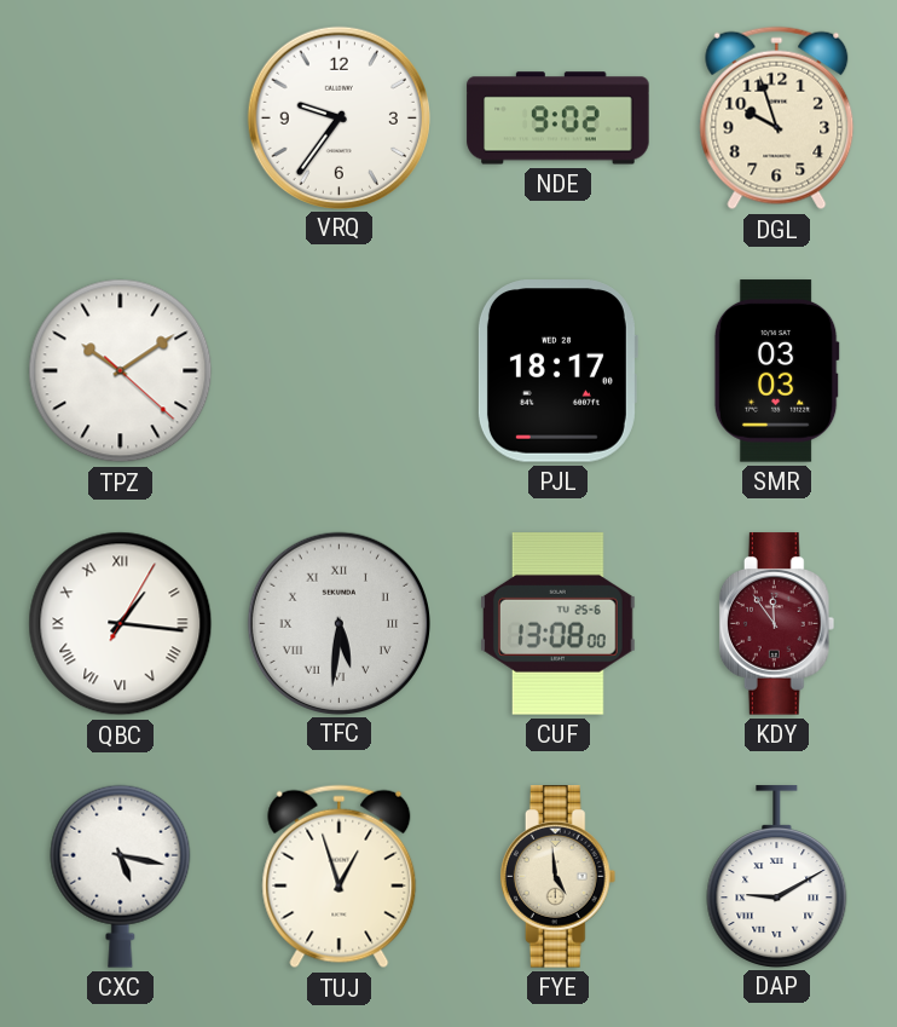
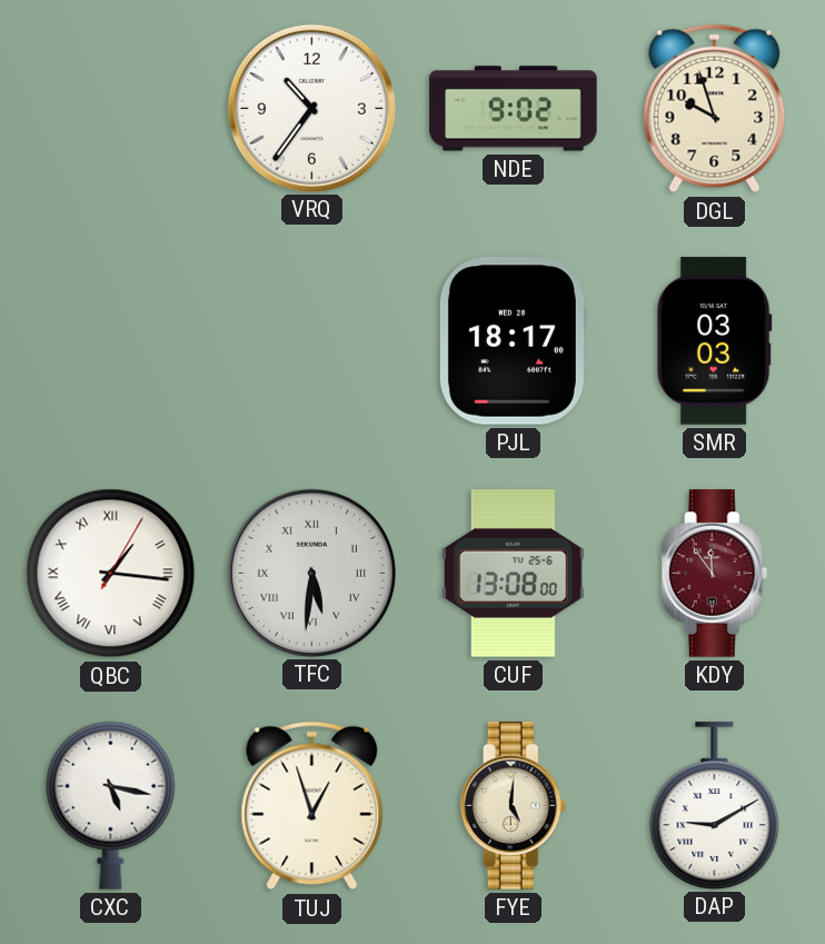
VRQ: 9:36 -> 10:36
TPZ: 10:09 -> none
FYE: 4:59 -> 5:01
